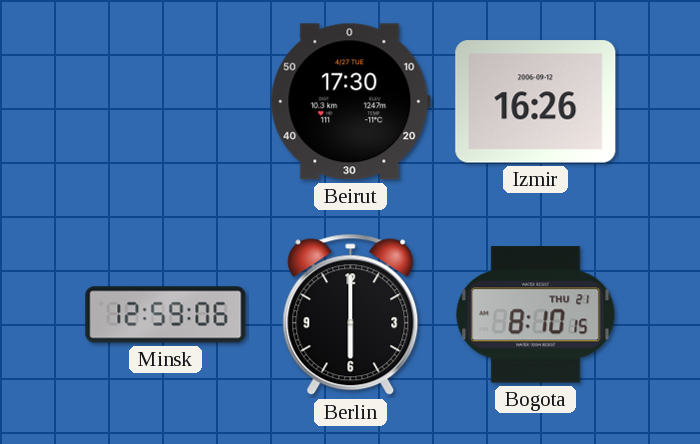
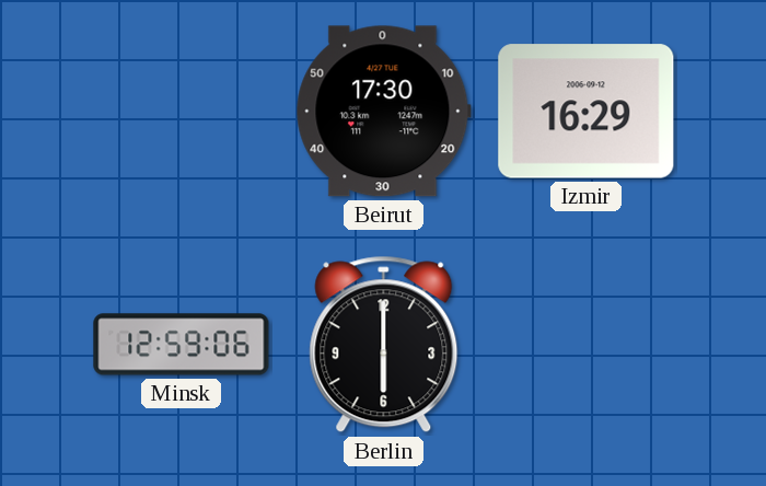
Izmir: 16:26 -> 16:29
Bogota: 8:10 -> none
